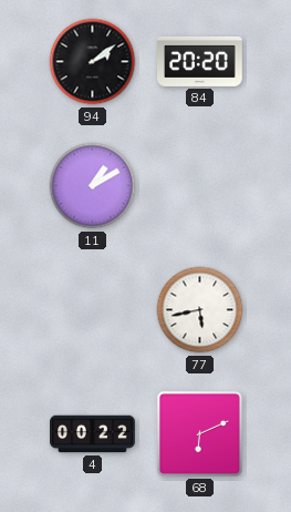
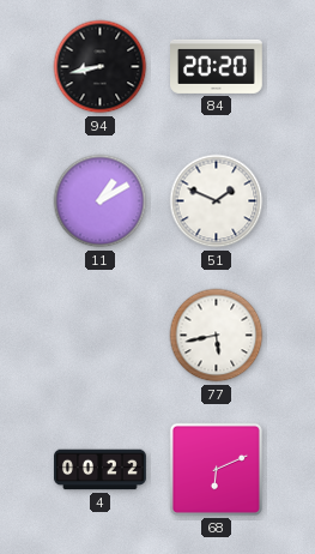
94: 2:09 -> 8:43
51: none -> 1:49
